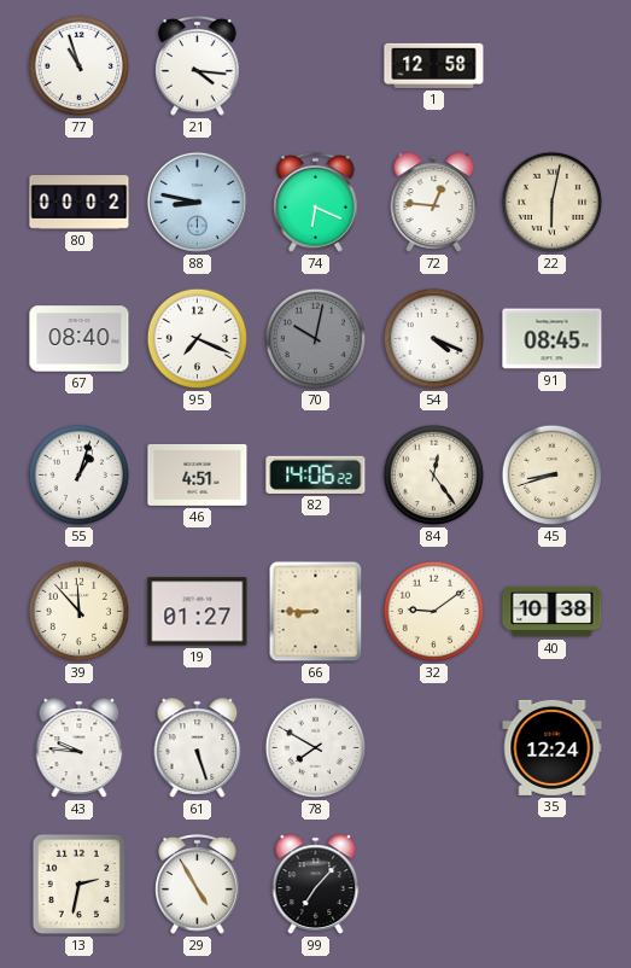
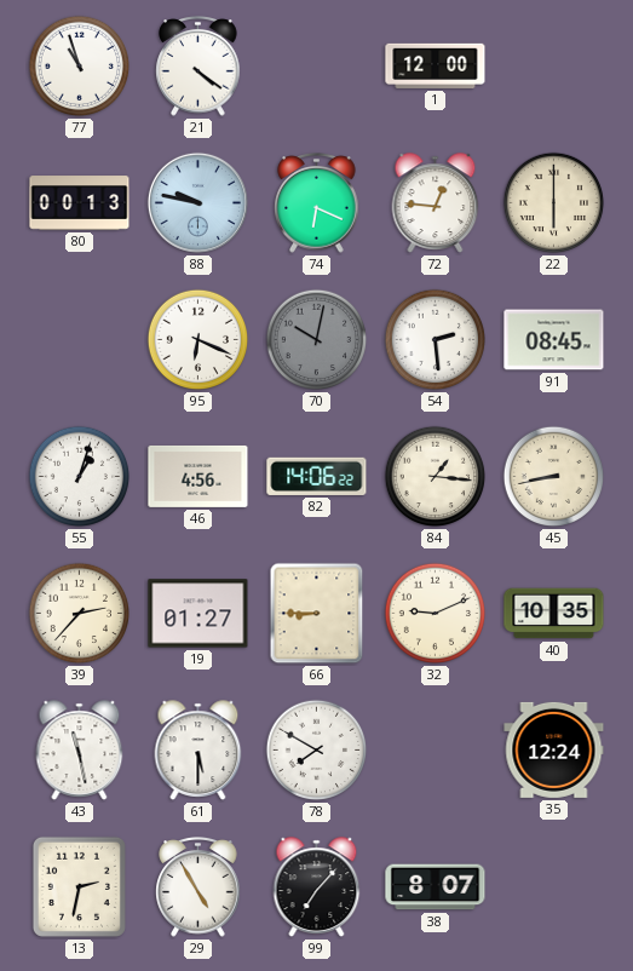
21: 4:16 -> 4:21
1: 12:58 -> 12:00
80: 00:02 -> 00:13
88: 8:47 -> 9:47
22: 6:02 -> 6:00
67: 08:40 -> none
95: 7:19 -> 6:19
54: 4:19 -> 2:29
46: 4:51 -> 4:56
84: 12:24 -> 1:16
45: 8:42 -> 8:43
39: 11:53 -> 2:37
32: 9:09 -> 9:11
40: 10:38 -> 10:35
43: 9:46 -> 11:28
61: 5:27 -> 5:30
38: none -> 8:07
